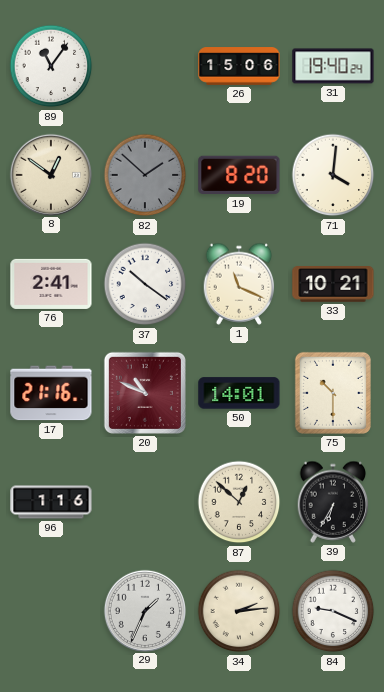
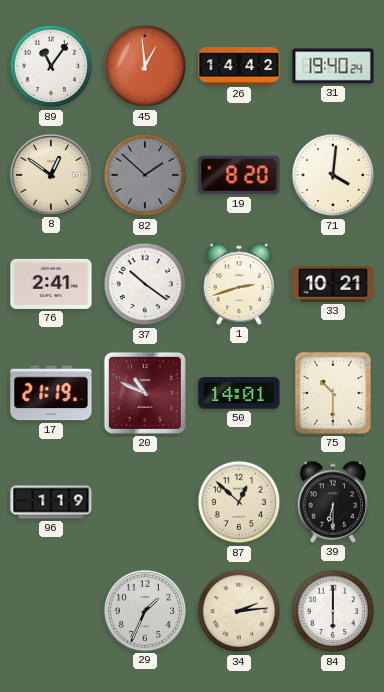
45: none -> 12:59
26: 15:06 -> 14:42
1: 11:19 -> 2:42
17: 21:16 -> 21:19
96: 1:16 -> 1:19
39: 6:35 -> 6:30
84: 9:19 -> 6:00
